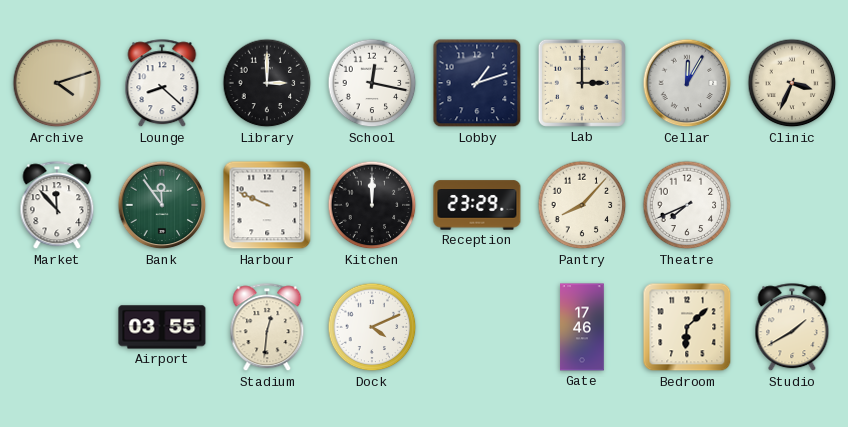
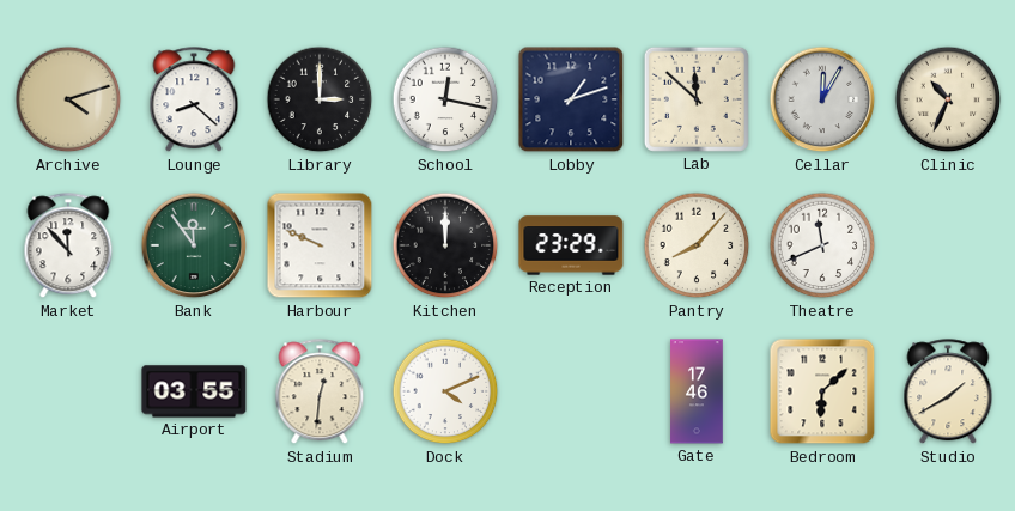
Lab: 3:00 -> 11:52
Clinic: 3:34 -> 10:34
Theatre: 7:41 -> 11:41
